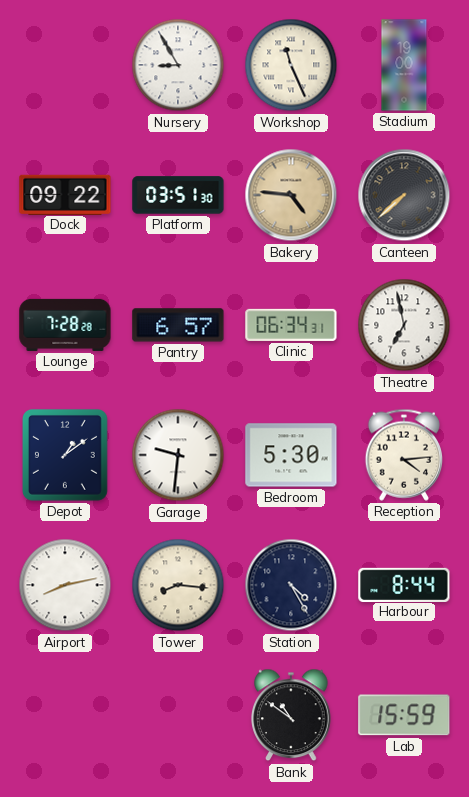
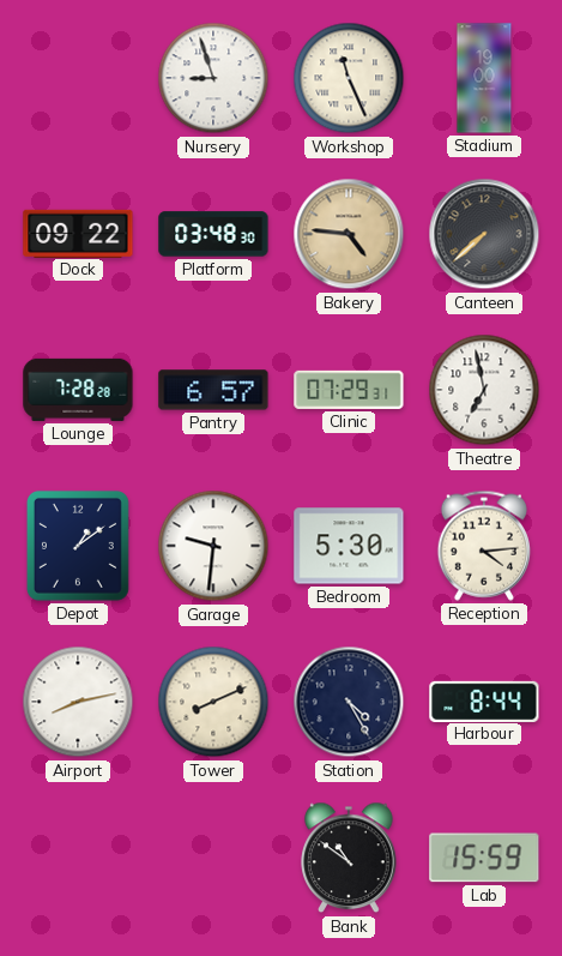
Nursery: 8:55 -> 8:57
Platform: 03:51 -> 03:48
Clinic: 06:34 -> 07:29
Tower: 8:16 -> 8:11
